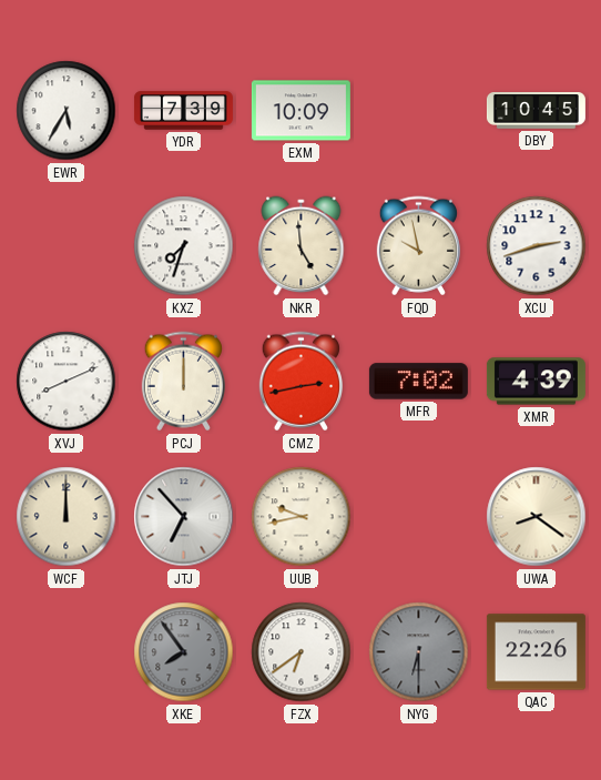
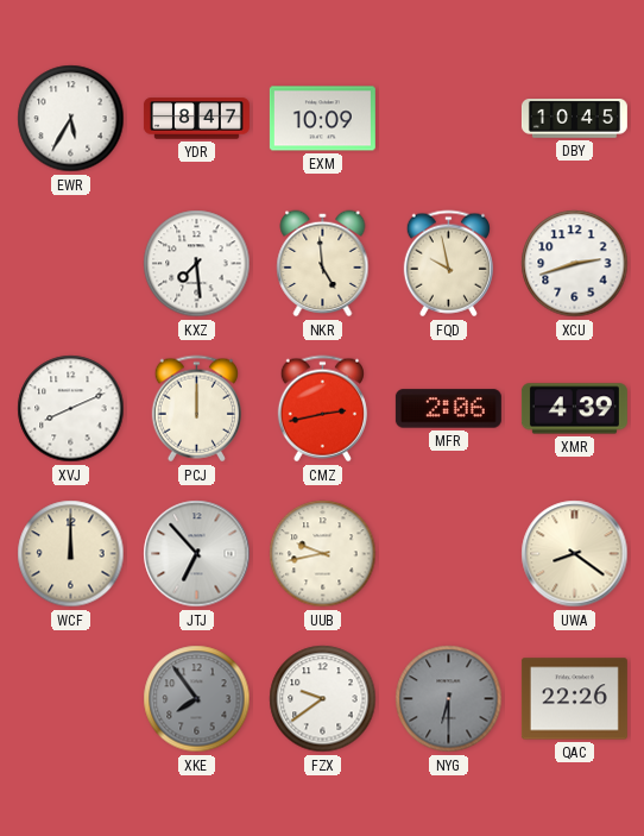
YDR: 7:39 -> 8:47
KXZ: 7:33 -> 7:29
MFR: 7:02 -> 2:06
FZX: 6:39 -> 9:39
